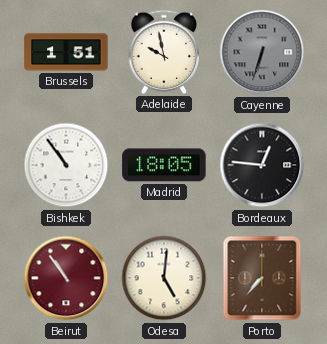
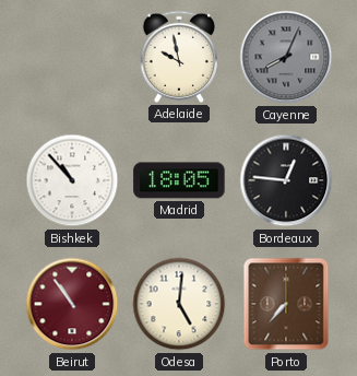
Brussels: 1:51 -> none
Cayenne: 6:33 -> 8:04
Bishkek: 10:54 -> 10:53
